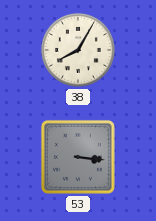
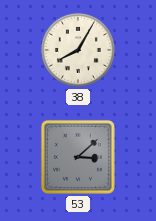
53: 3:16 -> 3:08
